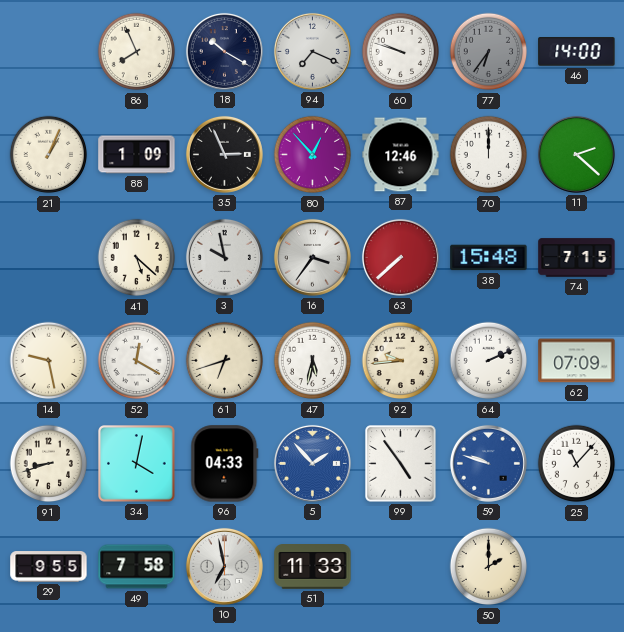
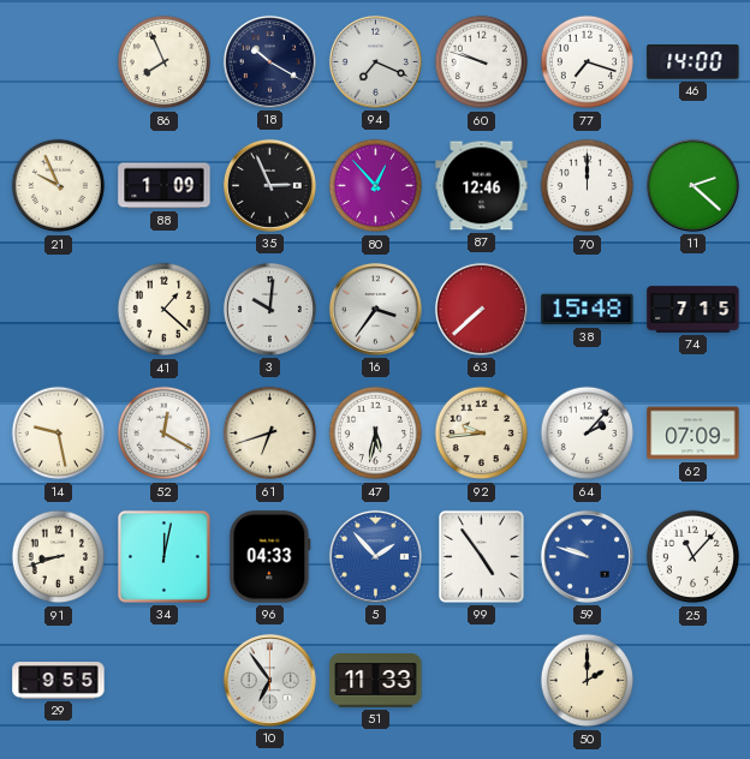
77: 6:36 -> 7:18
77 dial: grey -> white
21: 1:04 -> 9:56
41: 5:22 -> 1:22
3: 9:58 -> 10:01
64: 2:11 -> 2:07
34: 4:02 -> 12:02
49: 7:58 -> none
10: 6:58 -> 6:54
